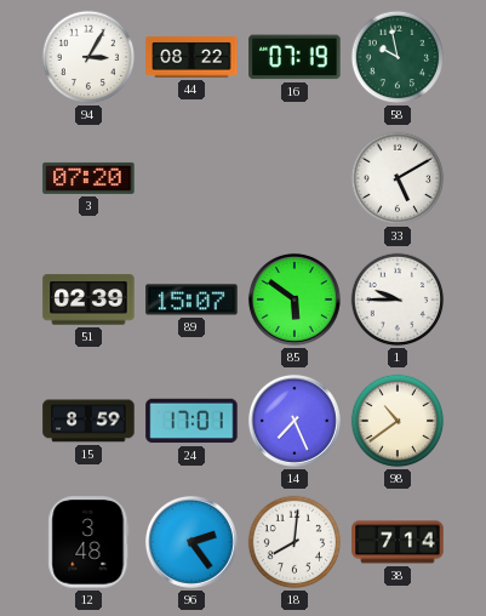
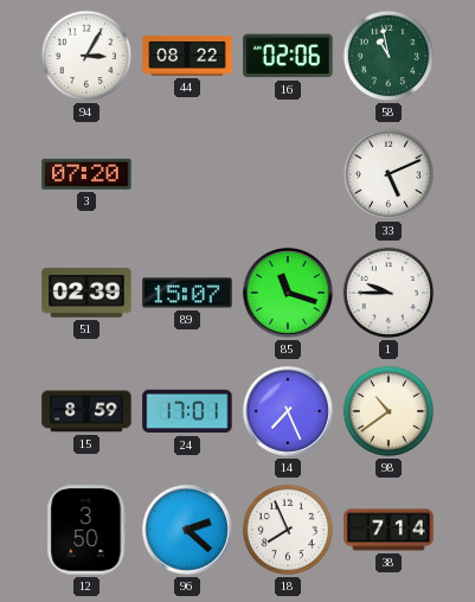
16: 07:19 -> 02:06
58: 9:58 -> 10:58
33: 5:10 -> 5:11
85: 5:51 -> 11:18
12: 3:48 -> 3:50
96: 2:24 -> 2:22
18: 8:01 -> 7:56
